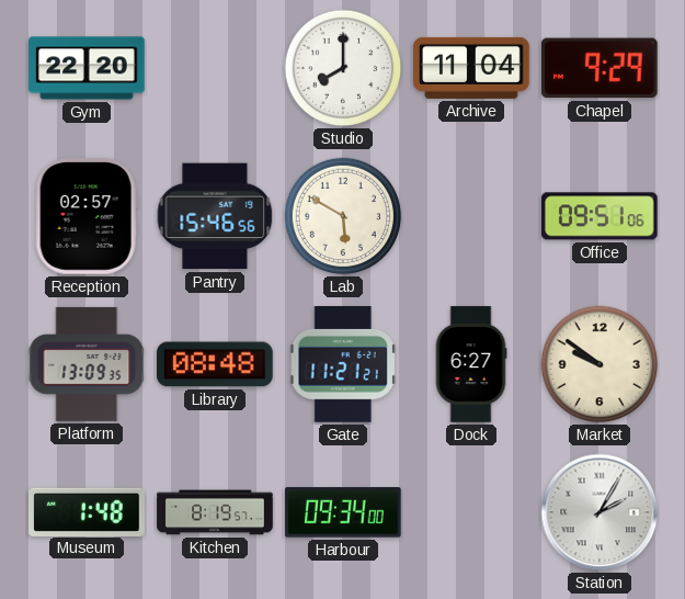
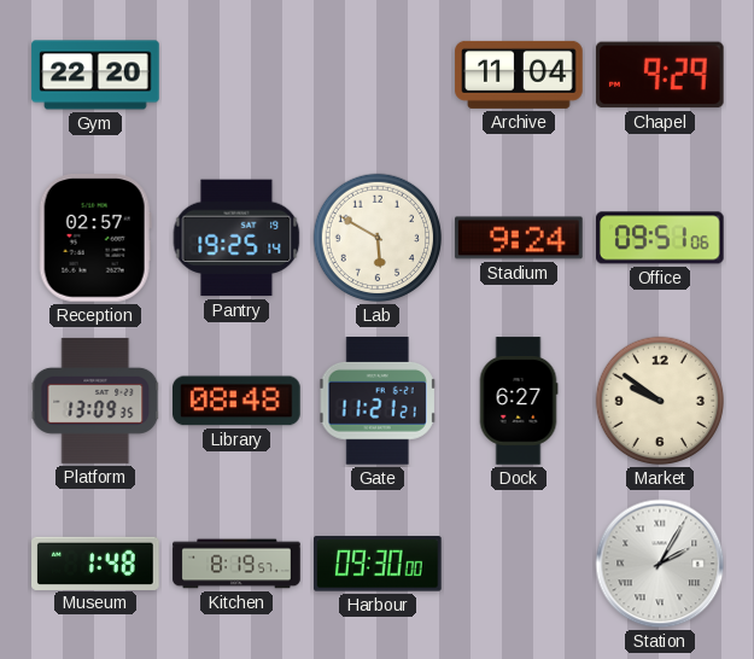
Studio: 8:00 -> none
Pantry: 15:46 -> 19:25
Stadium: none -> 9:24
Harbour: 09:34 -> 09:30
